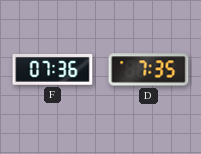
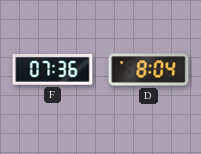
D: 7:35 -> 8:04
